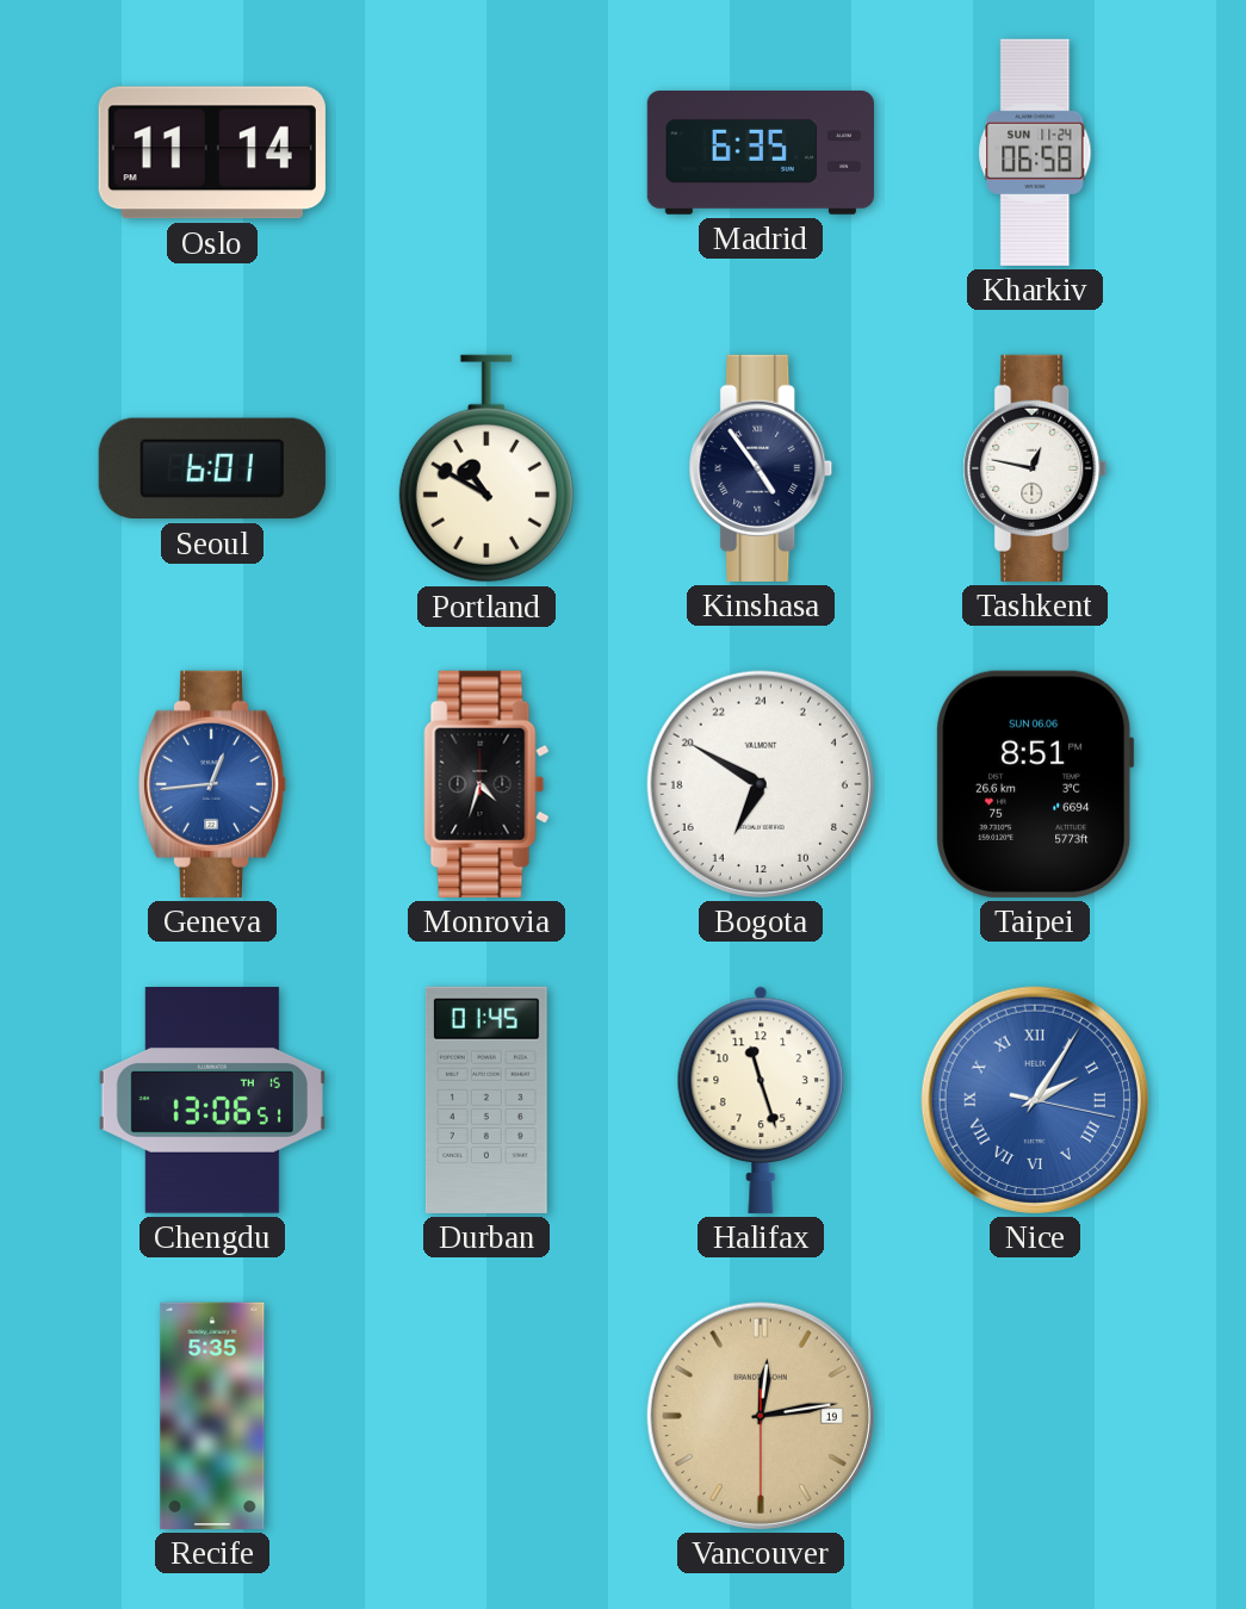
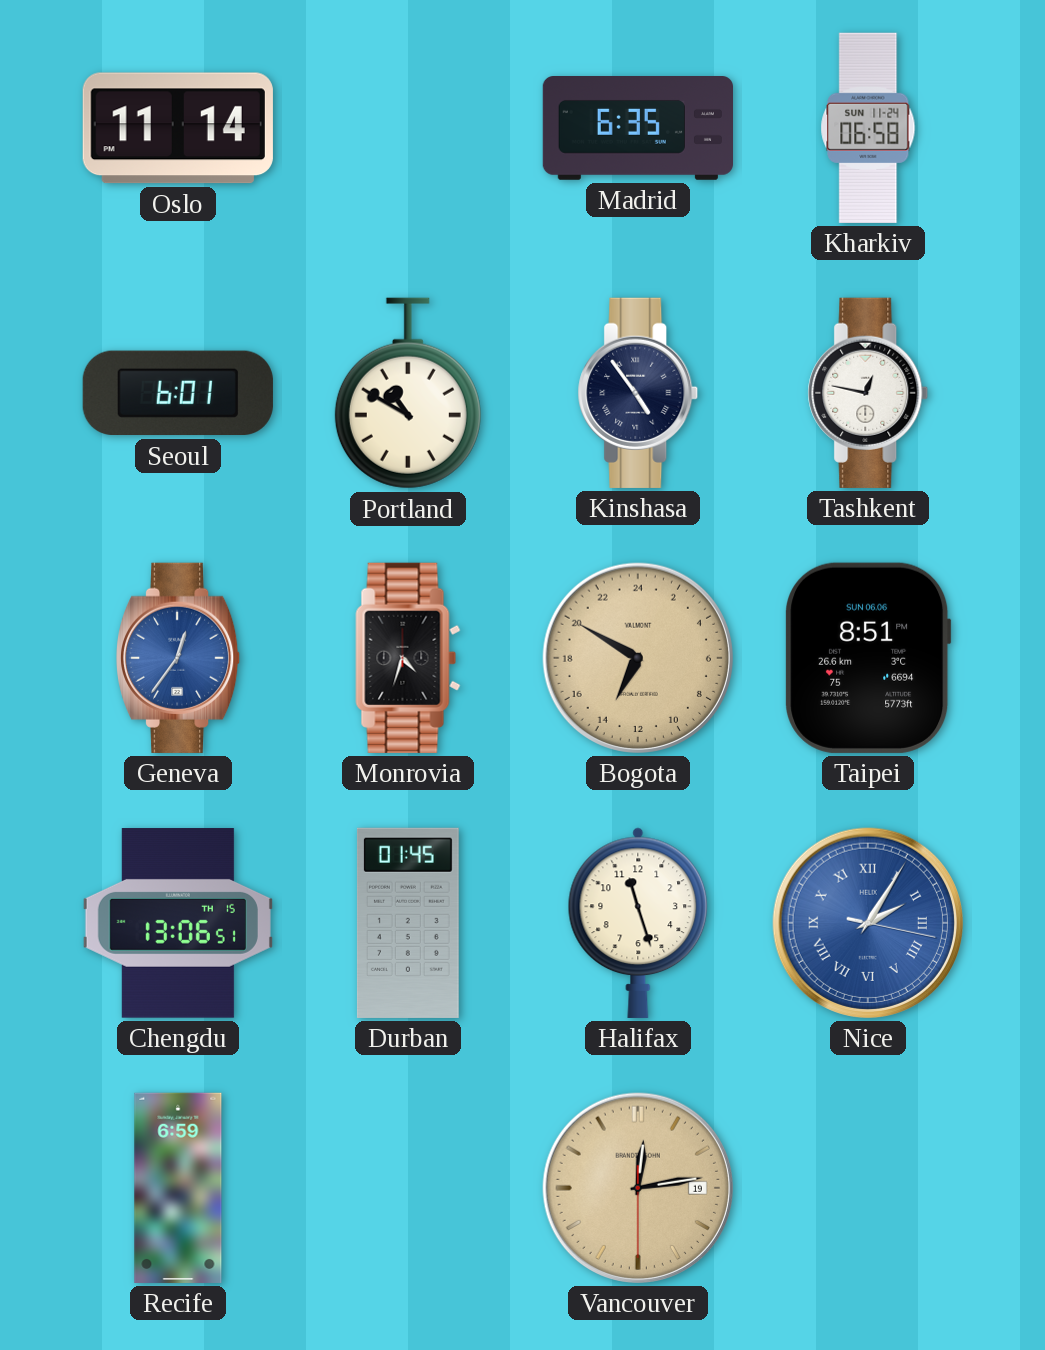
Geneva: 12:44 -> 12:36
Bogota dial: white -> champagne
Recife: 5:35 -> 6:59
